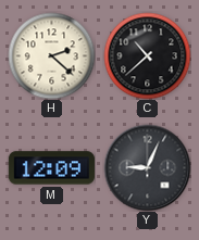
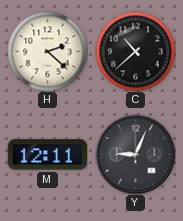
M: 12:09 -> 12:11
